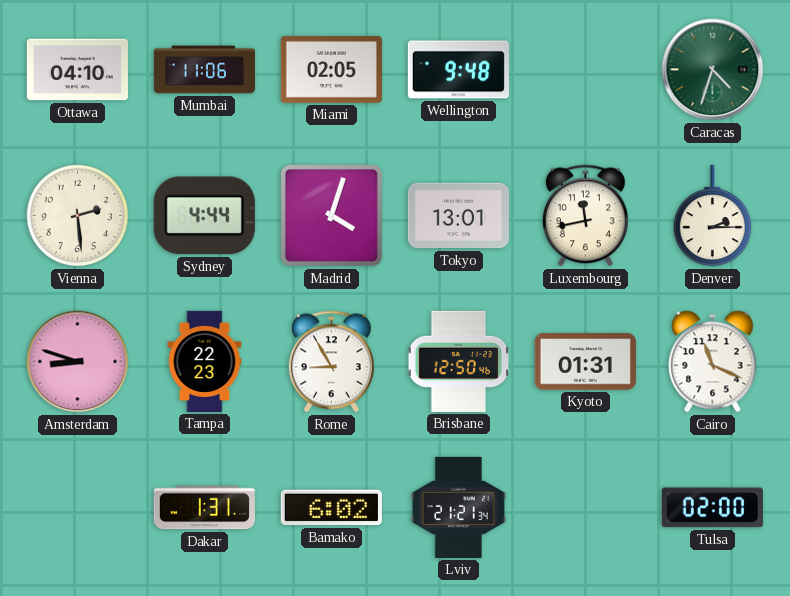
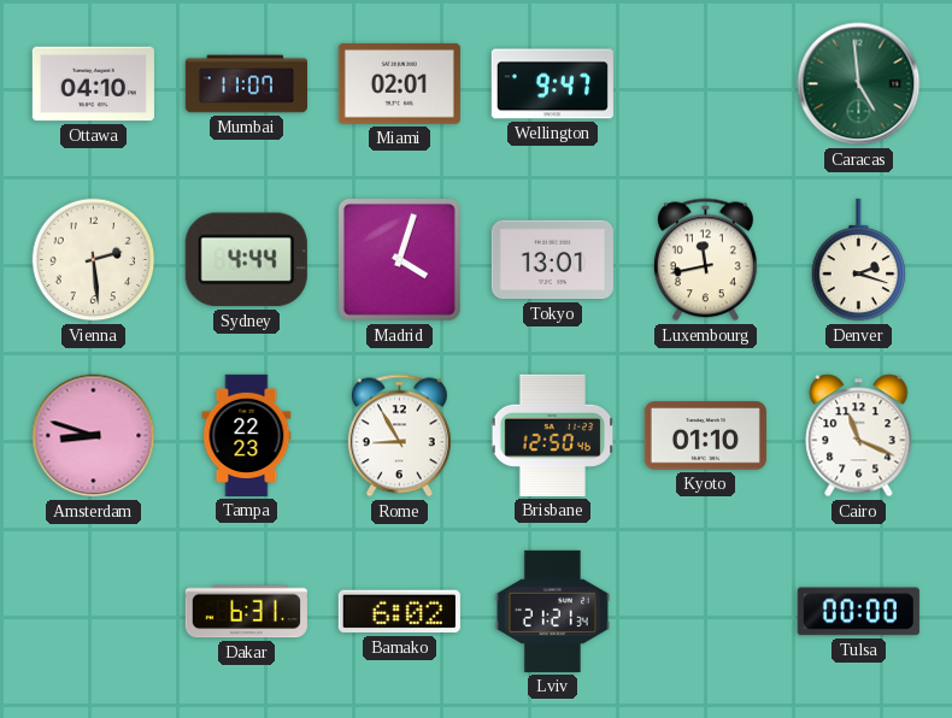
Mumbai: 11:06 -> 11:07
Miami: 02:05 -> 02:01
Wellington: 9:48 -> 9:47
Caracas: 4:33 -> 4:59
Denver: 2:15 -> 2:18
Kyoto: 01:31 -> 01:10
Dakar: 1:31 -> 6:31
Tulsa: 02:00 -> 00:00
